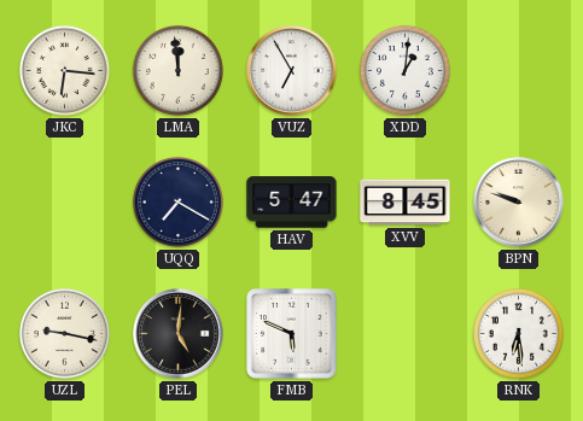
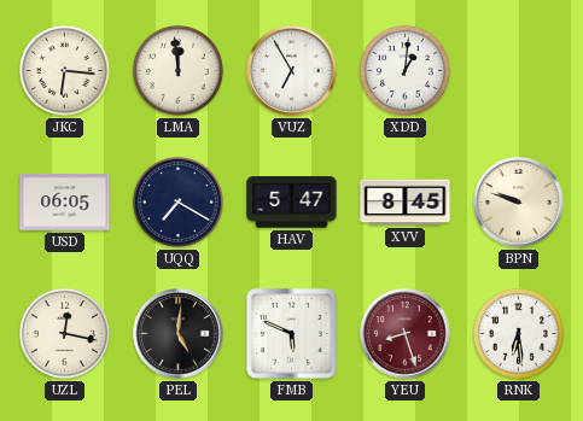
USD: none -> 06:05
UZL: 9:17 -> 12:17
YEU: none -> 8:27
